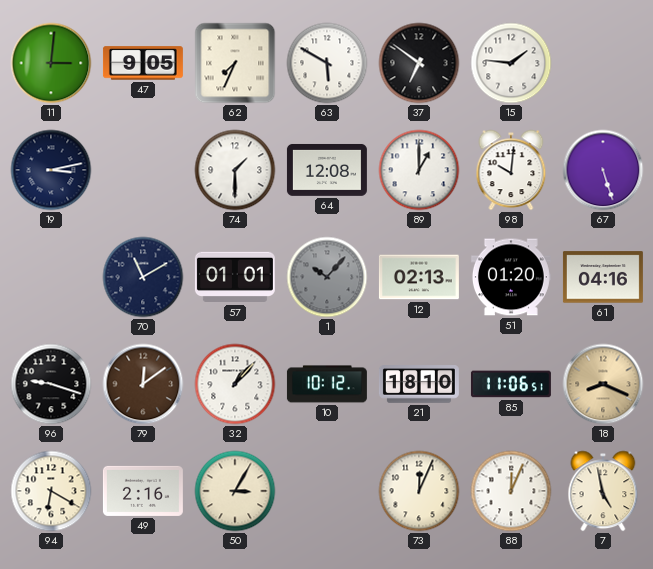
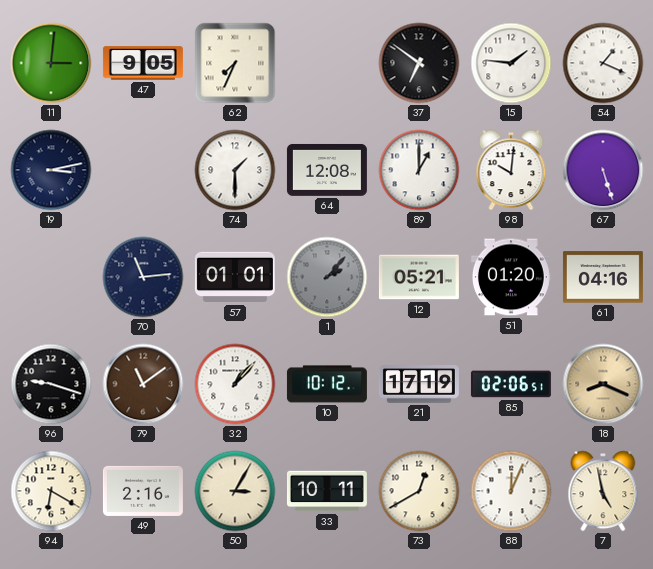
63: 5:50 -> none
54: none -> 1:19
70: 11:10 -> 11:14
1: 10:07 -> 2:07
12: 02:13 -> 05:21
79: 12:09 -> 11:09
21: 18:10 -> 17:19
85: 11:06 -> 02:06
33: none -> 10:11
73: 12:04 -> 12:40
